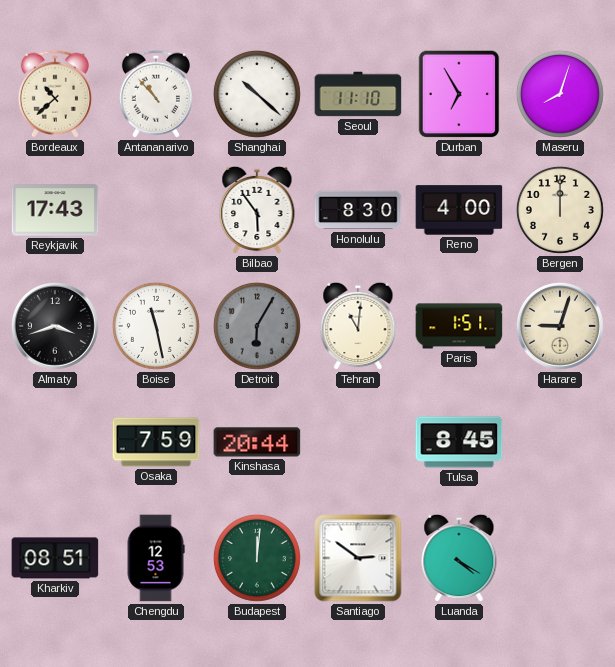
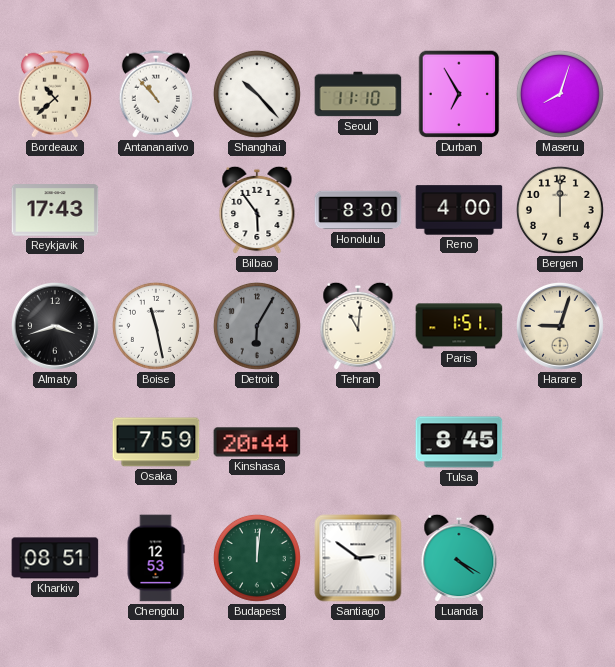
Shanghai: 10:22 -> 10:23
